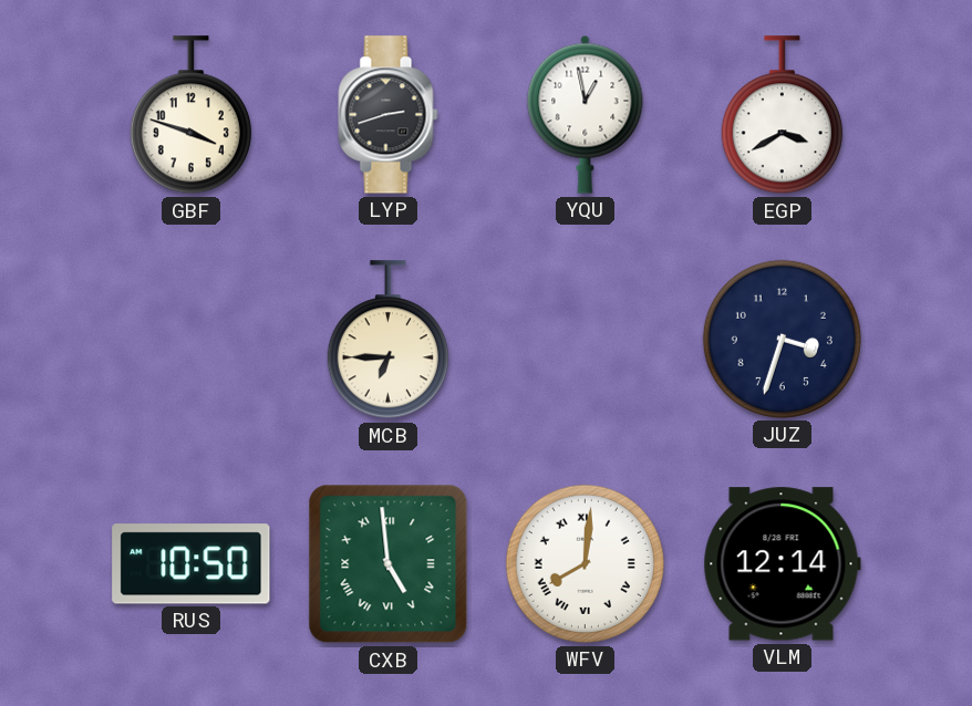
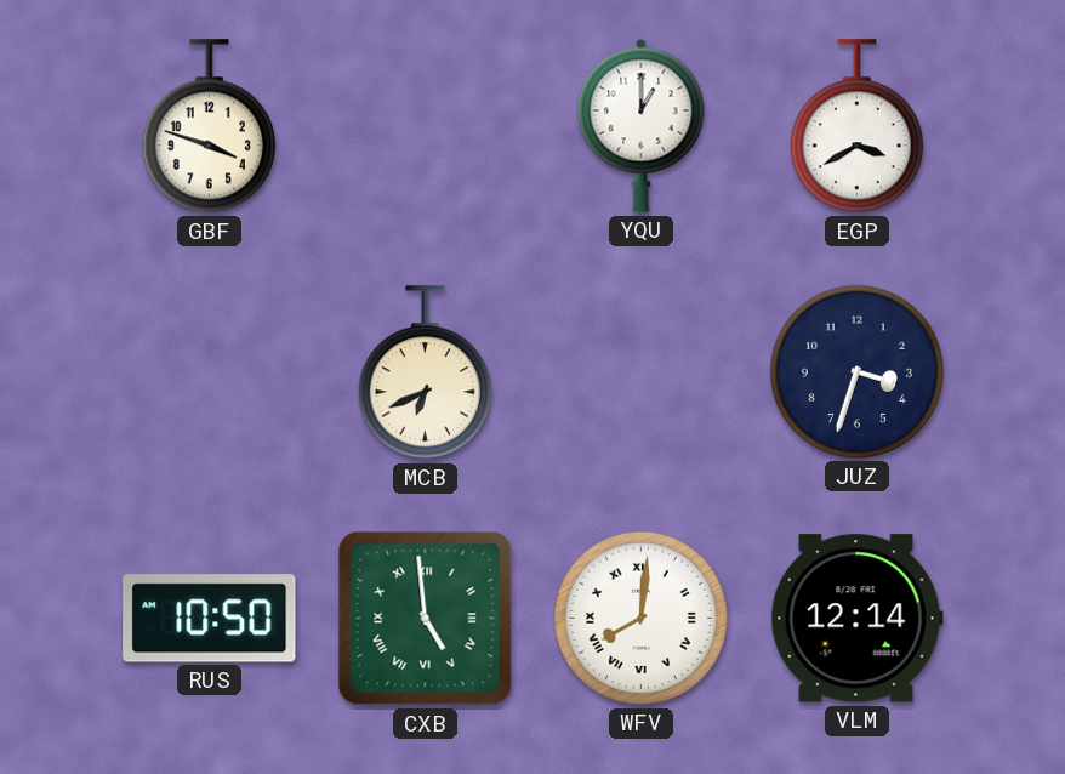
LYP: 2:42 -> none
YQU: 12:58 -> 1:00
MCB: 6:45 -> 6:41
